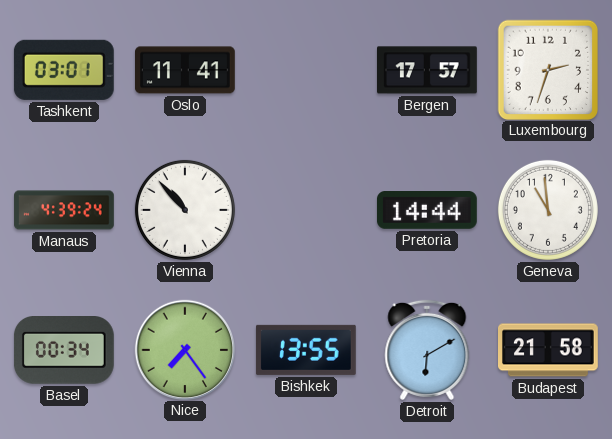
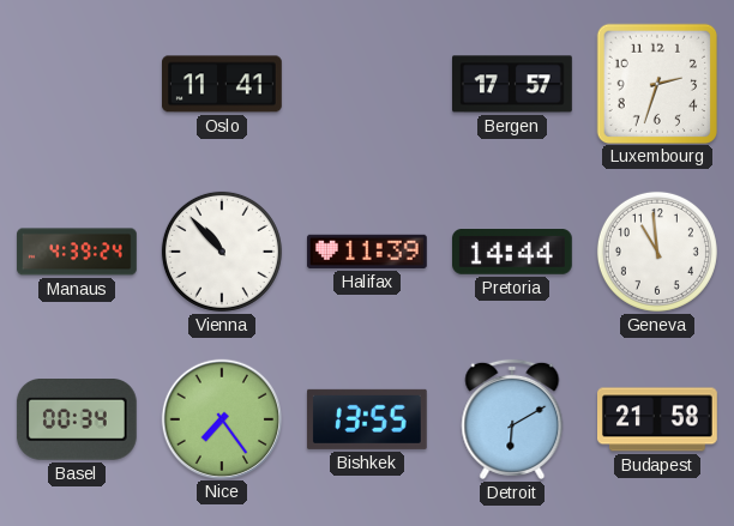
Tashkent: 03:01 -> none
Halifax: none -> 11:39
